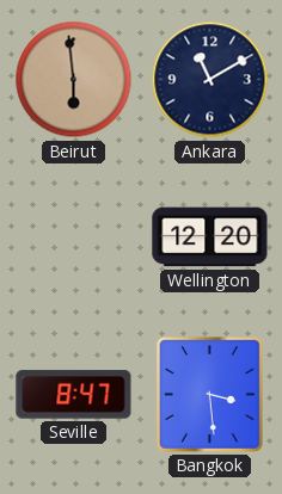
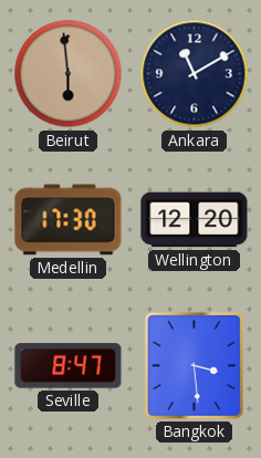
Medellin: none -> 17:30
